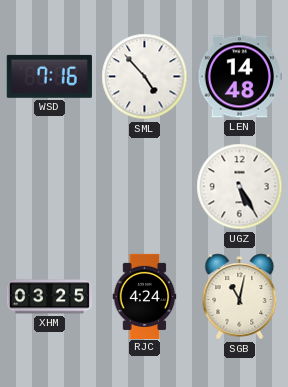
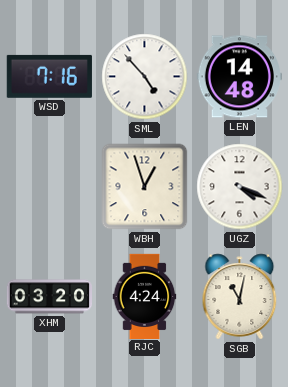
WBH: none -> 12:57
UGZ: 5:25 -> 4:19
XHM: 03:25 -> 03:20
